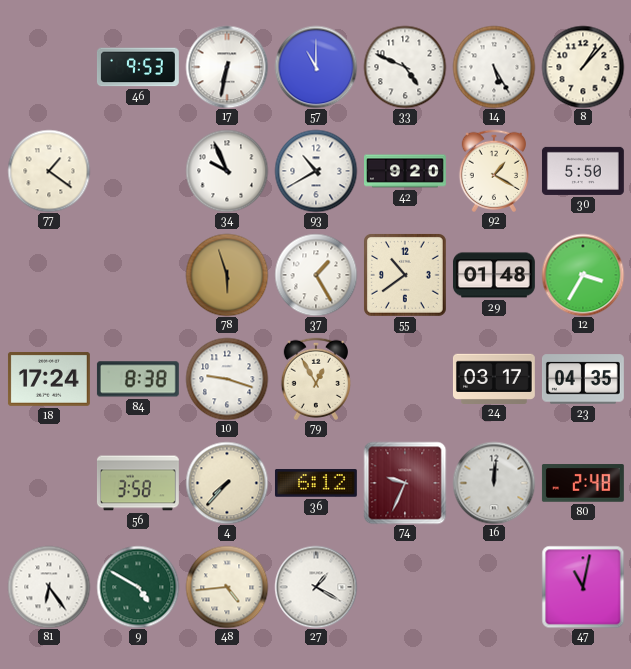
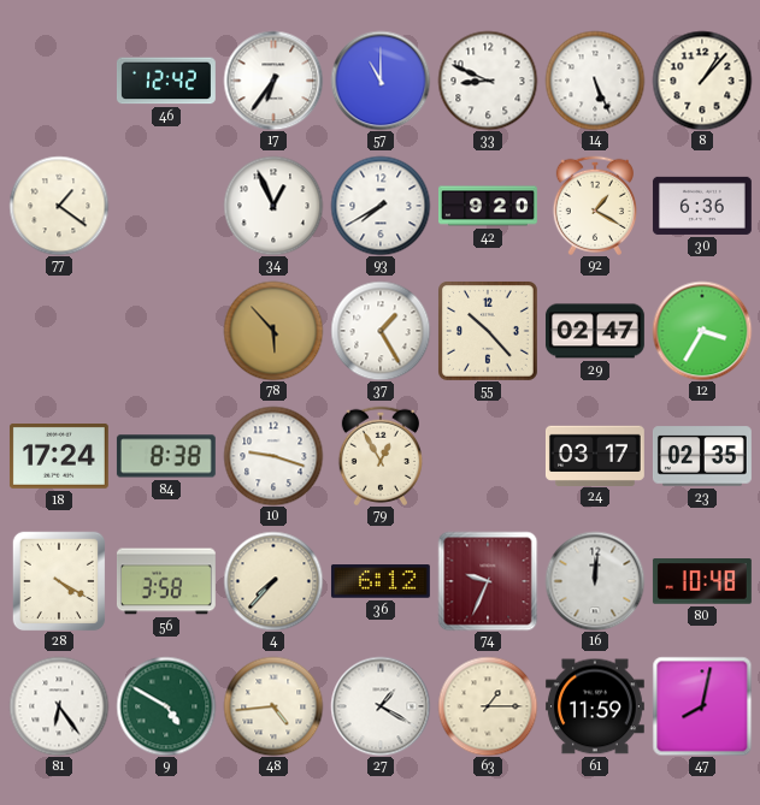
46: 9:53 -> 12:42
17: 6:32 -> 6:36
33: 4:49 -> 8:49
14: 5:25 -> 5:26
34: 9:56 -> 12:56
93: 10:40 -> 7:40
30: 5:50 -> 6:36
78: 5:57 -> 5:53
55: 10:39 -> 10:23
29: 01:48 -> 02:47
23: 04:35 -> 02:35
28: none -> 4:20
80: 2:48 -> 10:48
63: none -> 1:15
61: none -> 11:59
47: 11:02 -> 8:02
